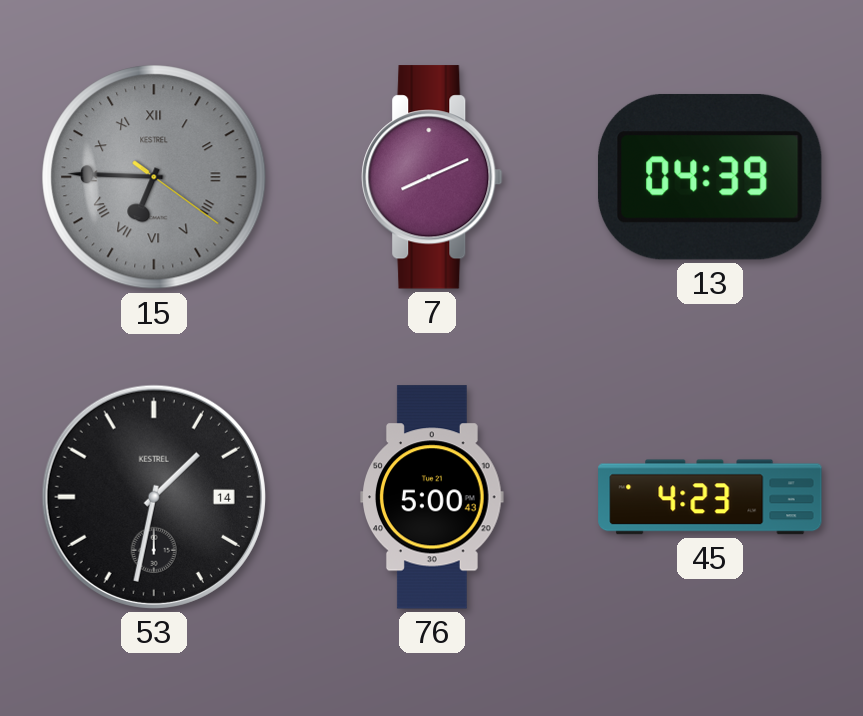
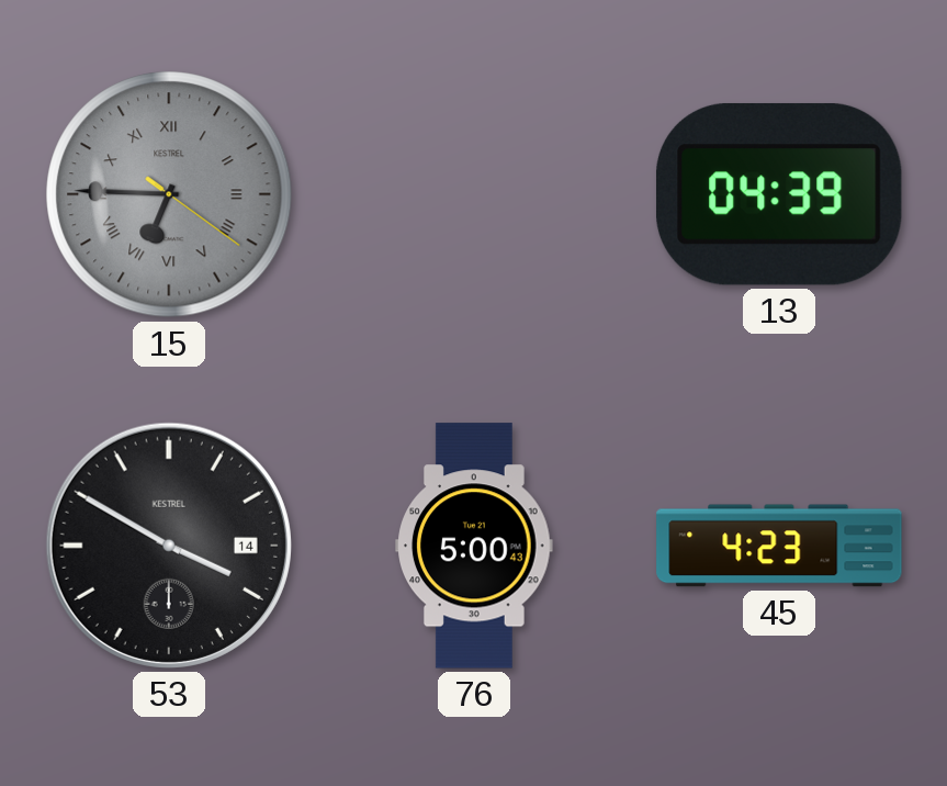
7: 8:11 -> none
53: 1:32 -> 3:50
